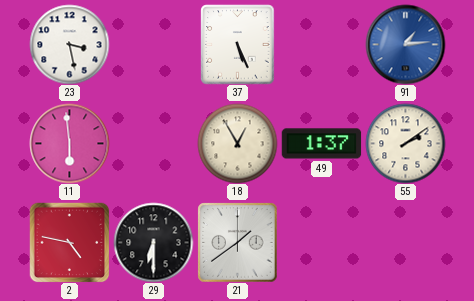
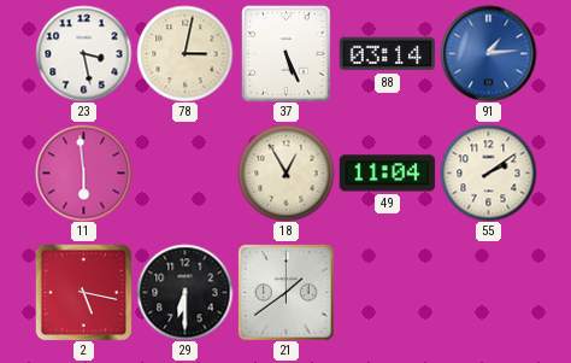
78: none -> 3:02
88: none -> 03:14
49: 1:37 -> 11:04
2: 4:47 -> 5:17
